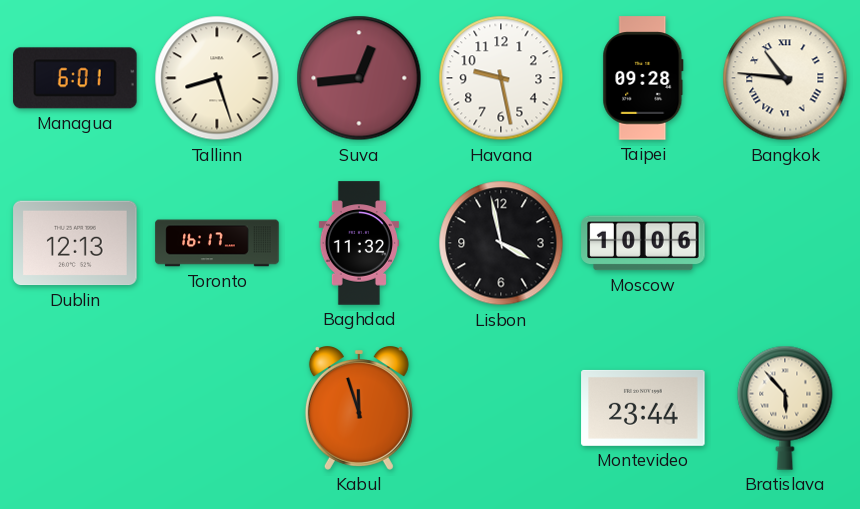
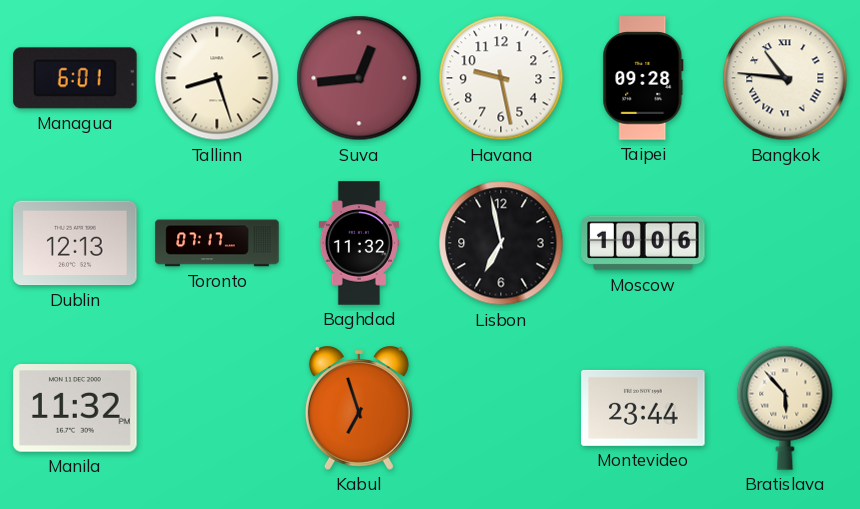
Toronto: 16:17 -> 07:17
Lisbon: 3:58 -> 6:58
Manila: none -> 11:32
Kabul: 11:57 -> 6:57
